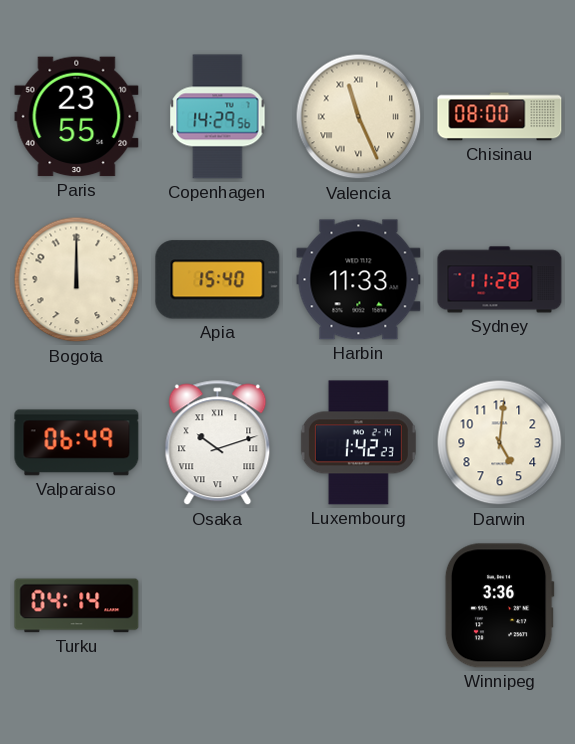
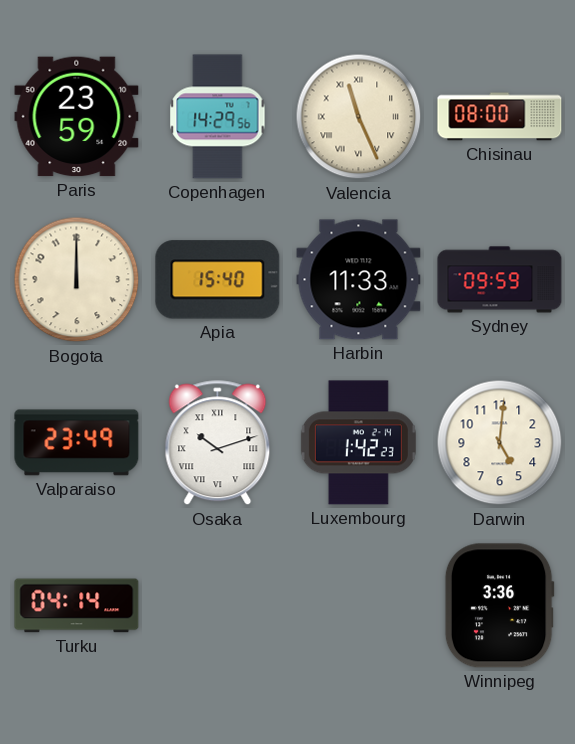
Paris: 23:55 -> 23:59
Sydney: 11:28 -> 09:59
Valparaiso: 06:49 -> 23:49
